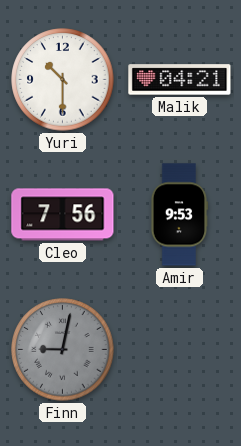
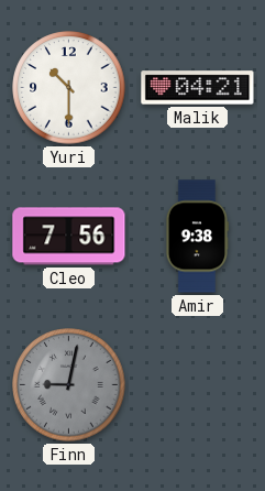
Amir: 9:53 -> 9:38
